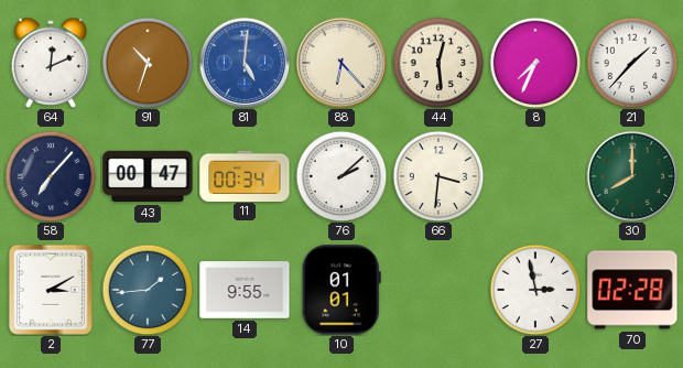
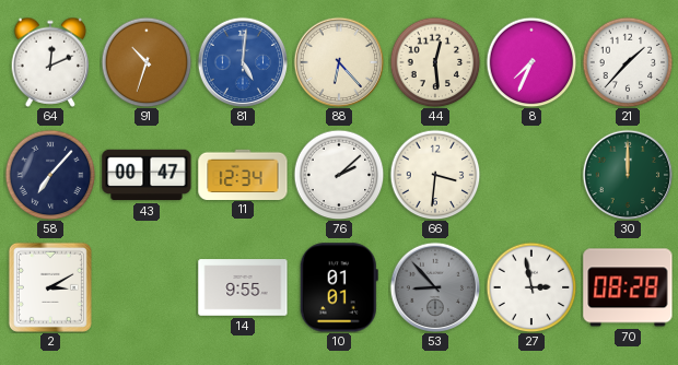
11: 00:34 -> 12:34
30: 8:00 -> 12:00
77: 1:44 -> none
53: none -> 8:53
70: 02:28 -> 08:28
